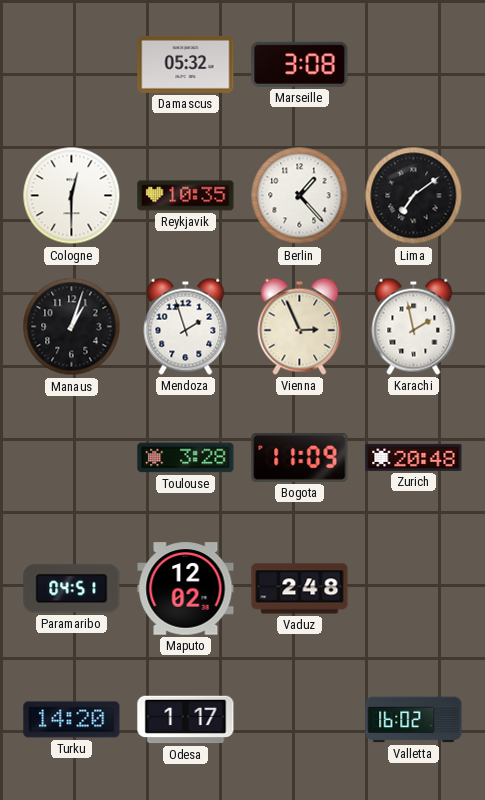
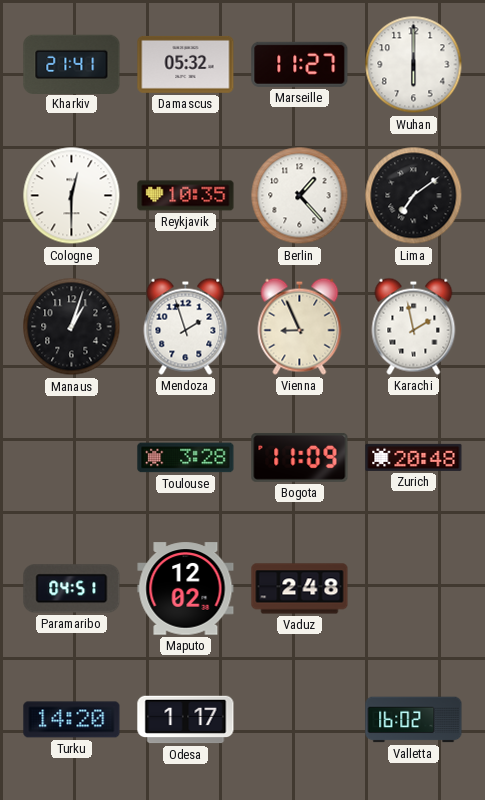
Kharkiv: none -> 21:41
Marseille: 3:08 -> 11:27
Wuhan: none -> 6:00
Vienna: 2:56 -> 8:56
